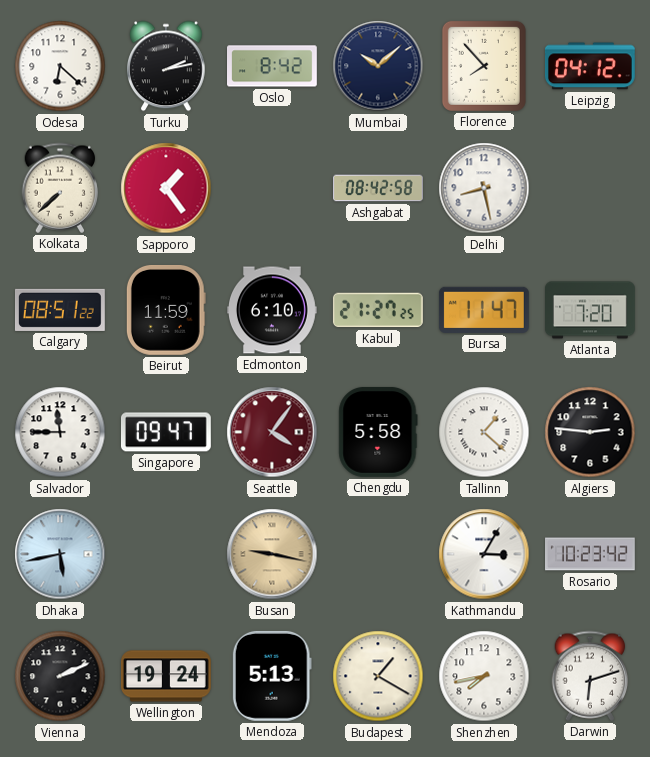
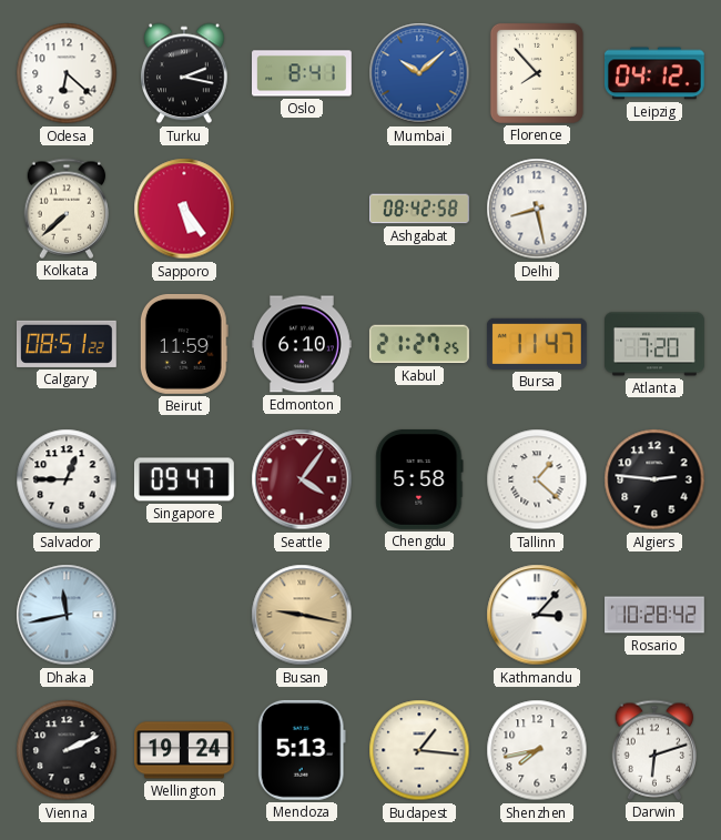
Turku: 2:13 -> 2:17
Oslo: 8:42 -> 8:41
Mumbai dial: navy -> blue
Sapporo: 1:24 -> 5:24
Salvador: 11:45 -> 12:45
Dhaka: 5:43 -> 11:43
Kathmandu: 3:05 -> 3:07
Rosario: 10:23 -> 10:28
Budapest: 1:20 -> 1:16
